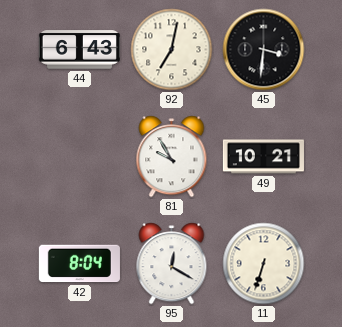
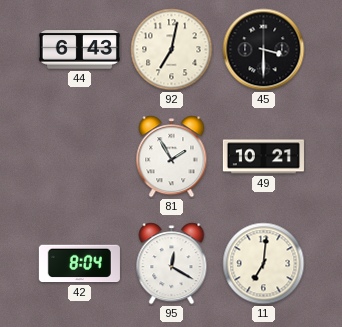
45: 3:31 -> 3:30
81: 9:55 -> 1:55
11: 6:33 -> 7:01
